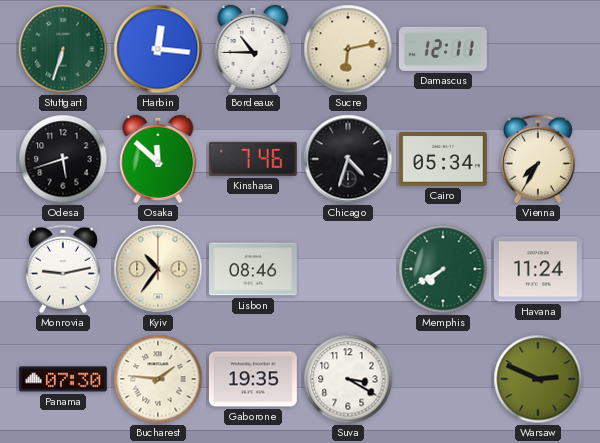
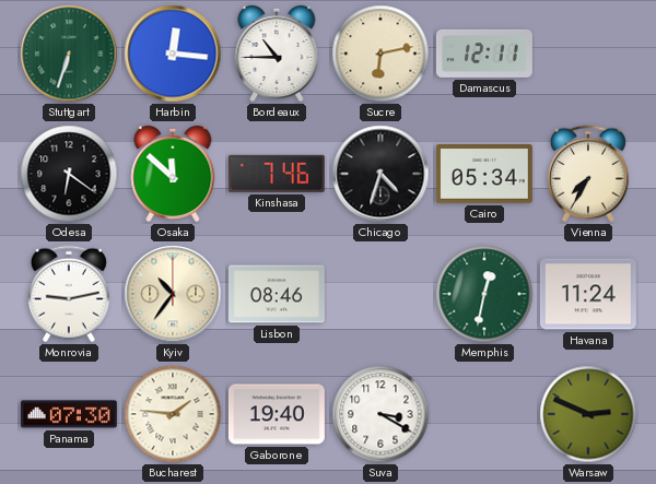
Odesa: 5:42 -> 6:21
Memphis: 7:40 -> 12:32
Gaborone: 19:35 -> 19:40
